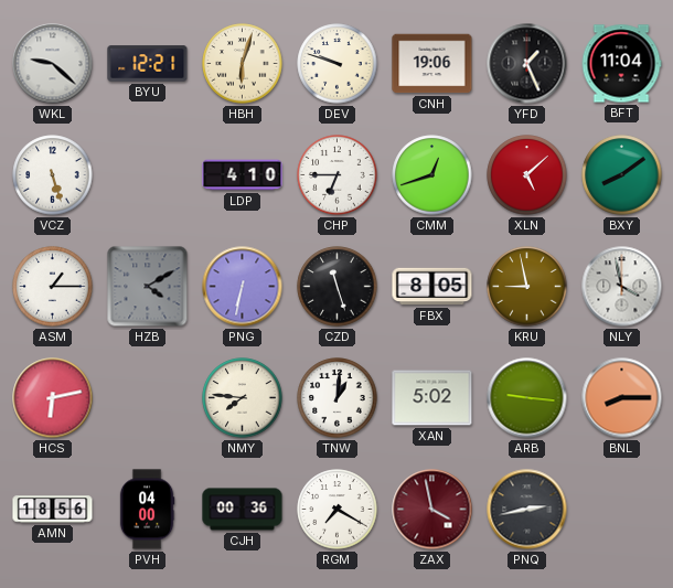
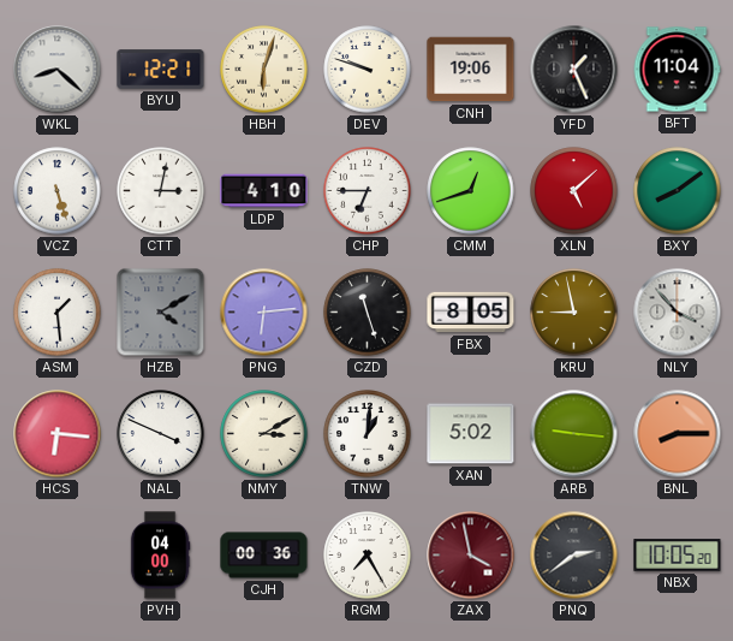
WKL: 9:22 -> 8:22
CTT: none -> 3:02
ASM: 1:15 -> 1:29
PNG: 6:32 -> 6:14
NLY: 3:58 -> 3:53
HCS: 6:13 -> 6:16
NAL: none -> 3:49
NMY: 7:46 -> 3:10
AMN: 18:56 -> none
RGM: 7:20 -> 7:25
PNQ: 2:43 -> 2:39
NBX: none -> 10:05
